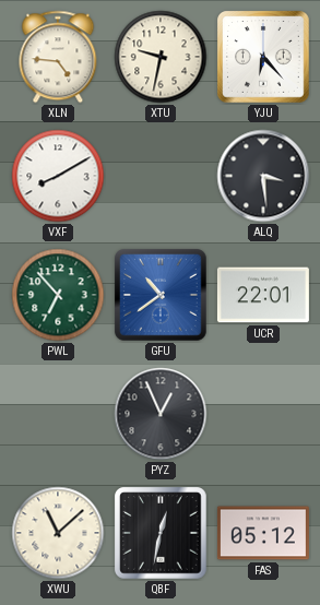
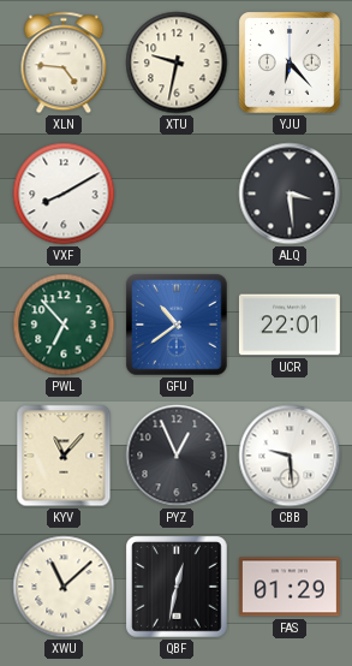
KYV: none -> 11:07
CBB: none -> 9:29
FAS: 05:12 -> 01:29
